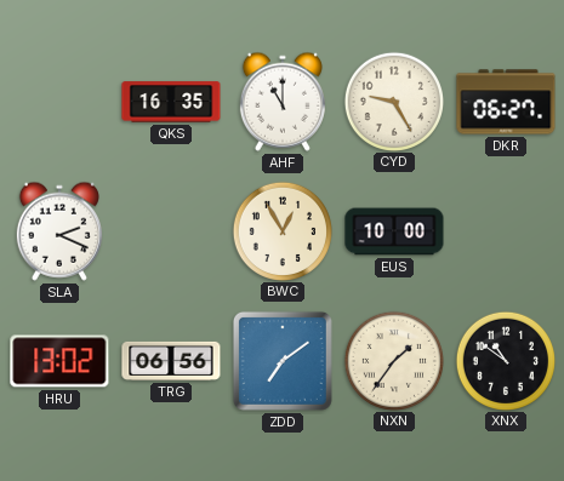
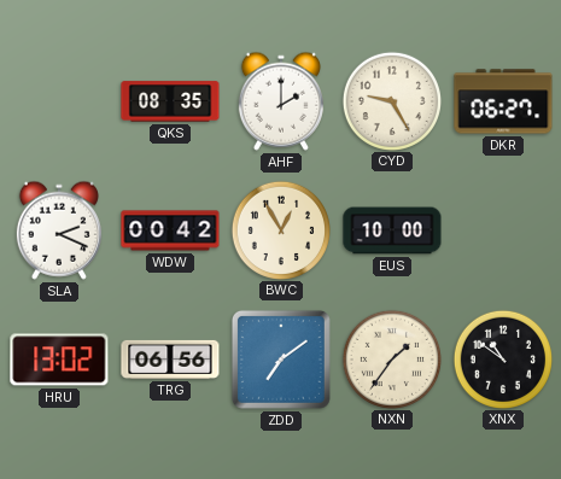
QKS: 16:35 -> 08:35
AHF: 11:00 -> 2:00
WDW: none -> 00:42
